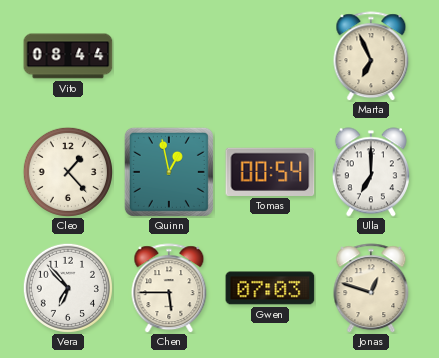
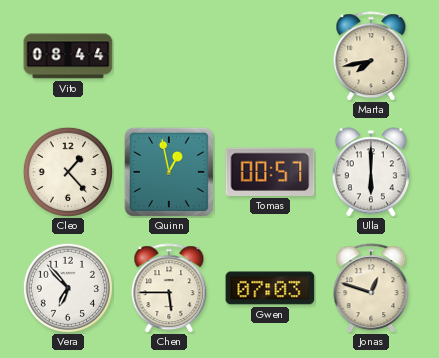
Marta: 6:56 -> 7:43
Tomas: 00:54 -> 00:57
Ulla: 7:00 -> 6:00
